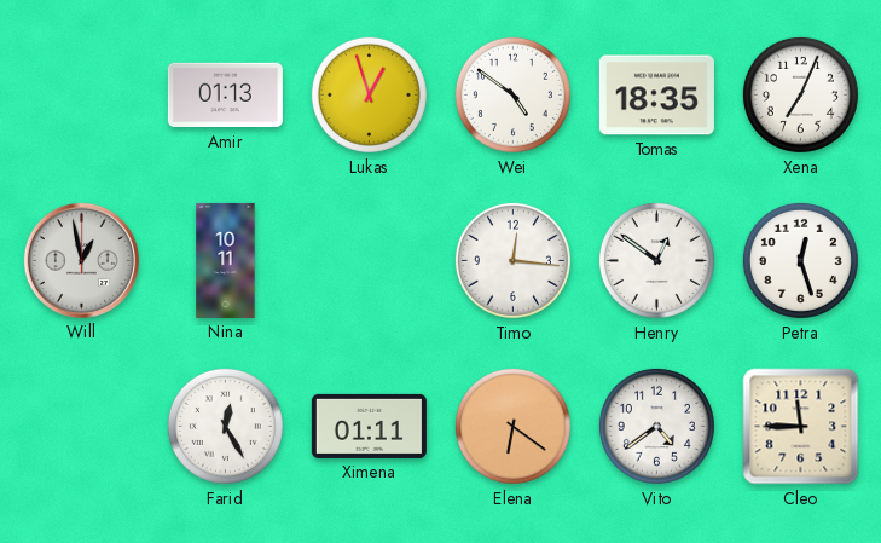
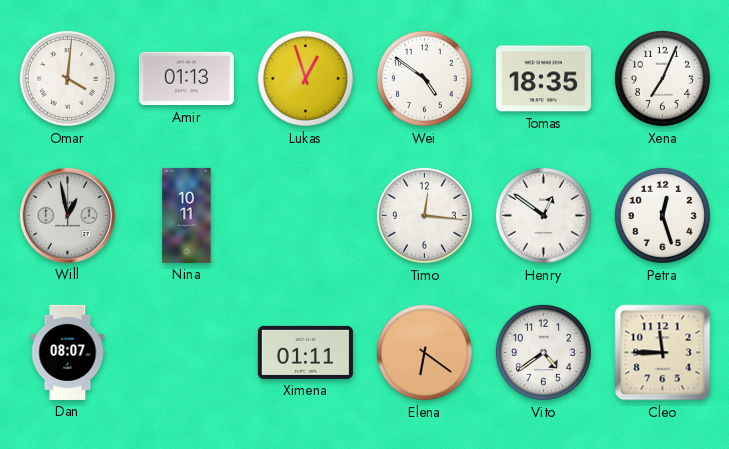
Omar: none -> 4:01
Dan: none -> 08:07
Farid: 12:25 -> none
